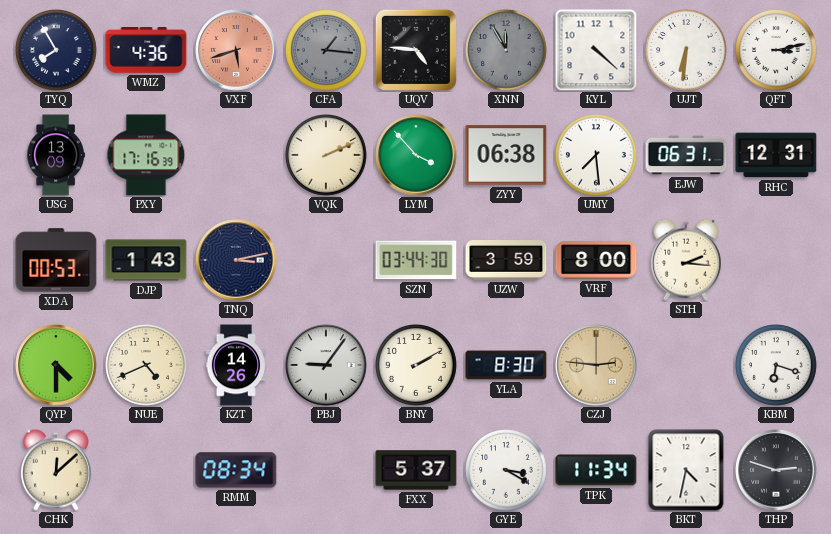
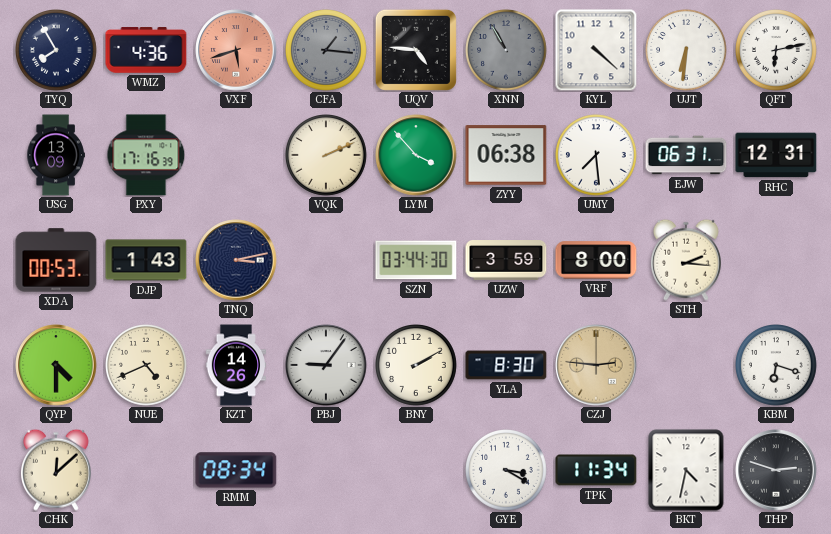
XNN: 11:55 -> 10:55
QFT: 3:13 -> 6:13
FXX: 5:37 -> none
